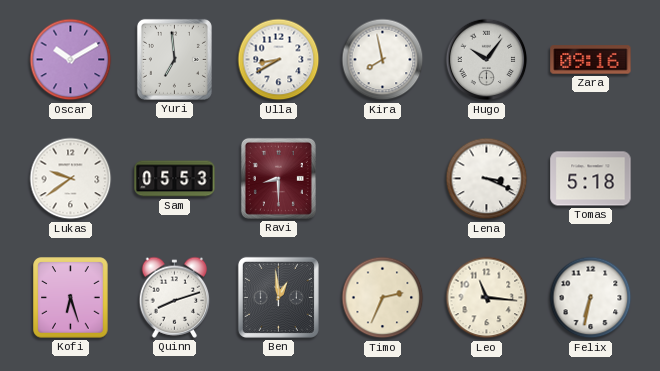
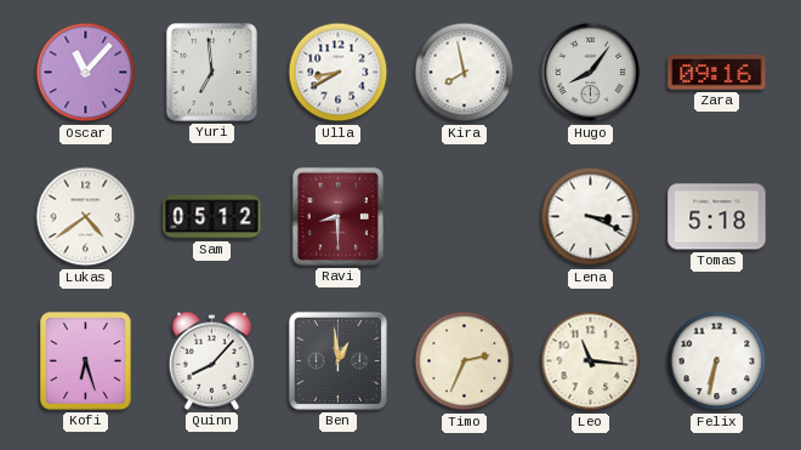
Oscar: 10:10 -> 11:07
Hugo: 10:06 -> 8:06
Lukas: 9:39 -> 4:39
Sam: 05:53 -> 05:12
Quinn: 8:12 -> 8:07
